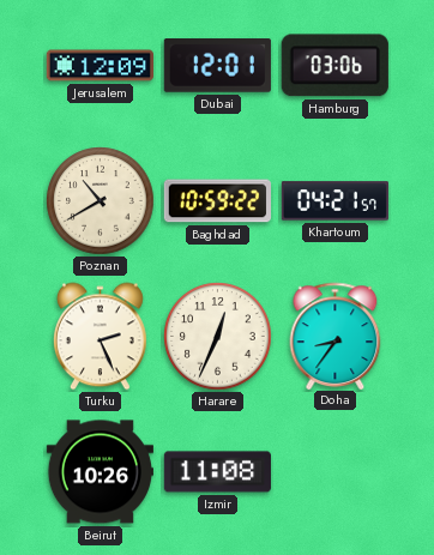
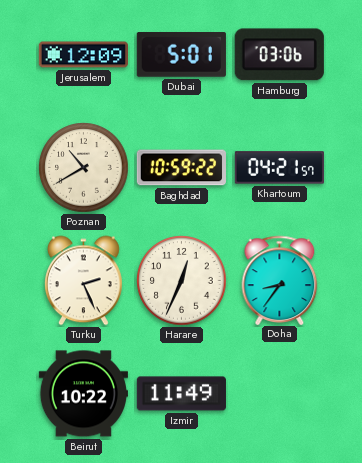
Dubai: 12:01 -> 5:01
Beirut: 10:26 -> 10:22
Izmir: 11:08 -> 11:49
